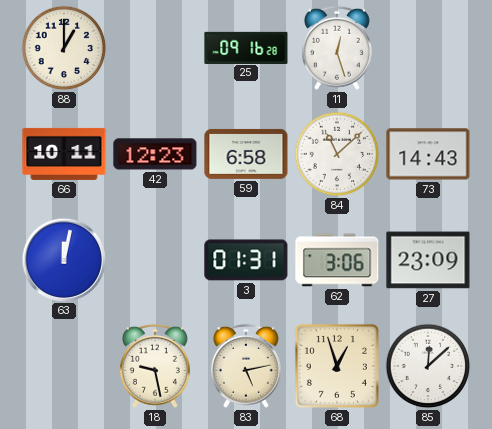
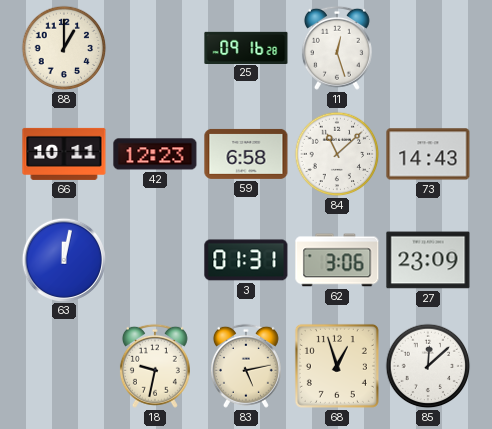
18: 9:28 -> 9:32
